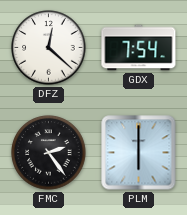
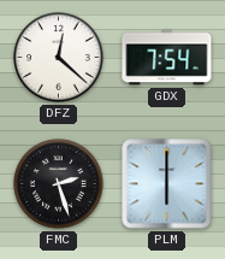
FMC: 2:24 -> 2:27
